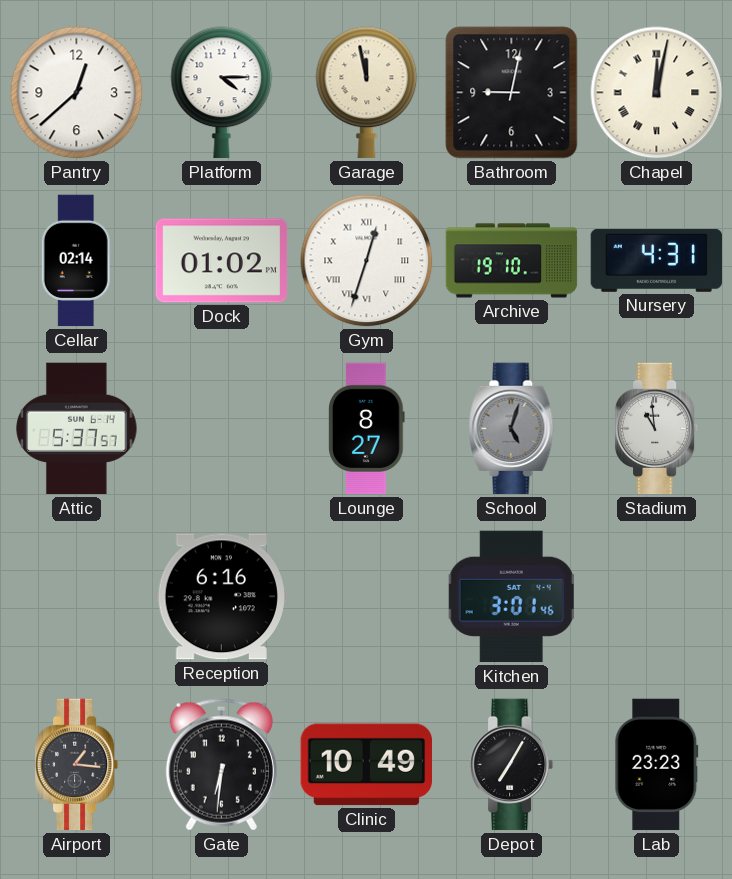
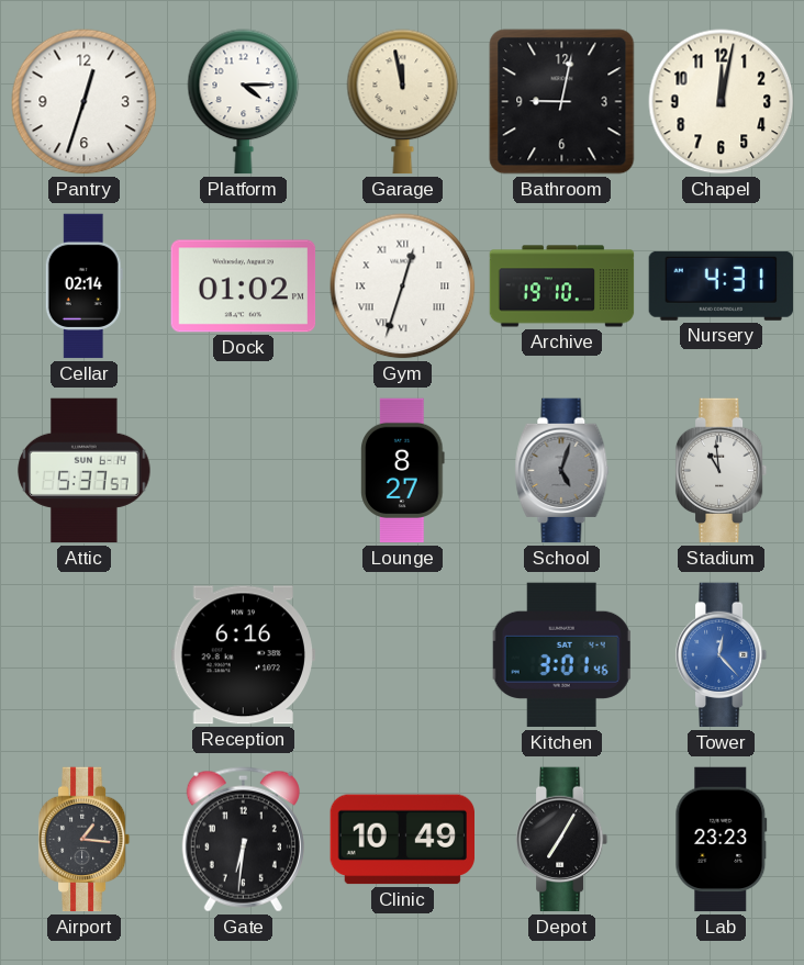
Pantry: 12:38 -> 12:33
Chapel numerals: Roman -> Arabic
Tower: none -> 12:23
